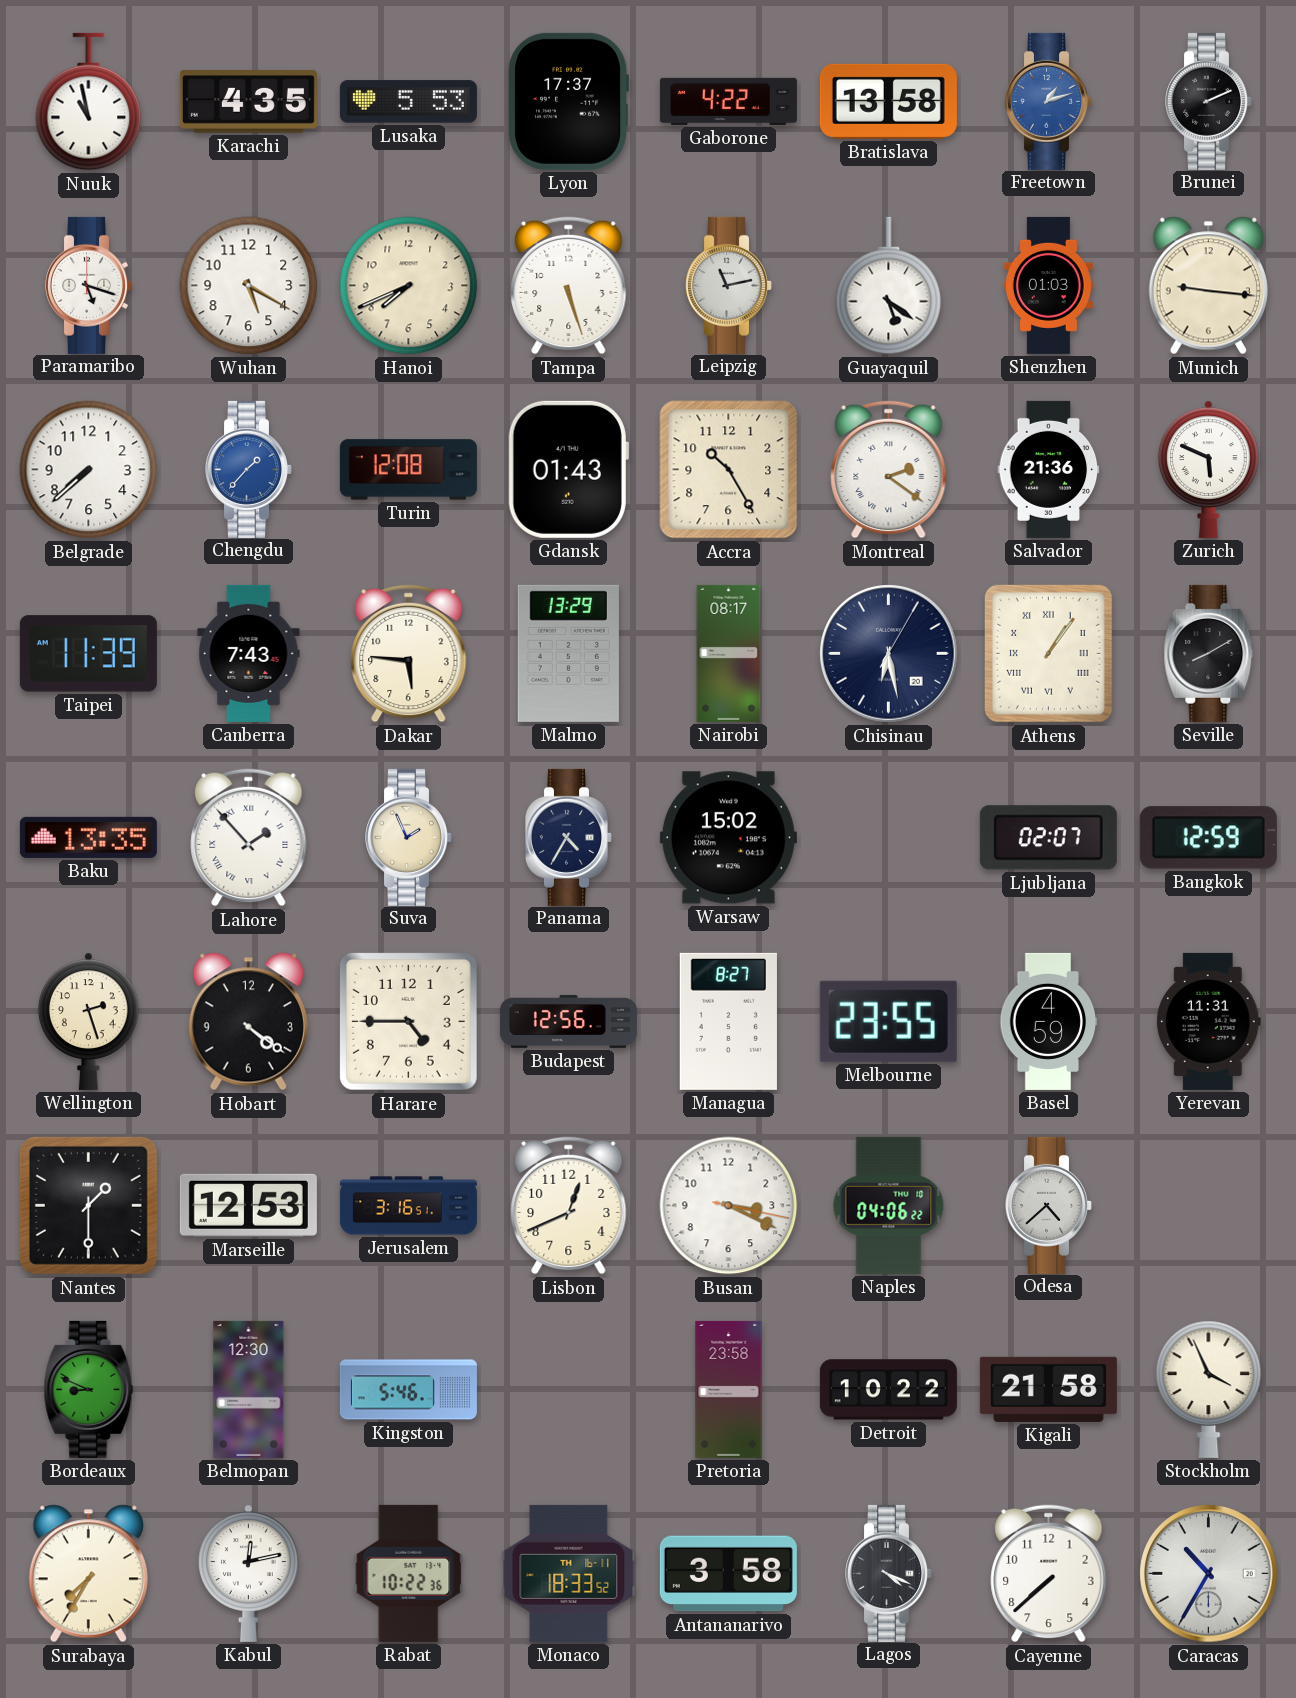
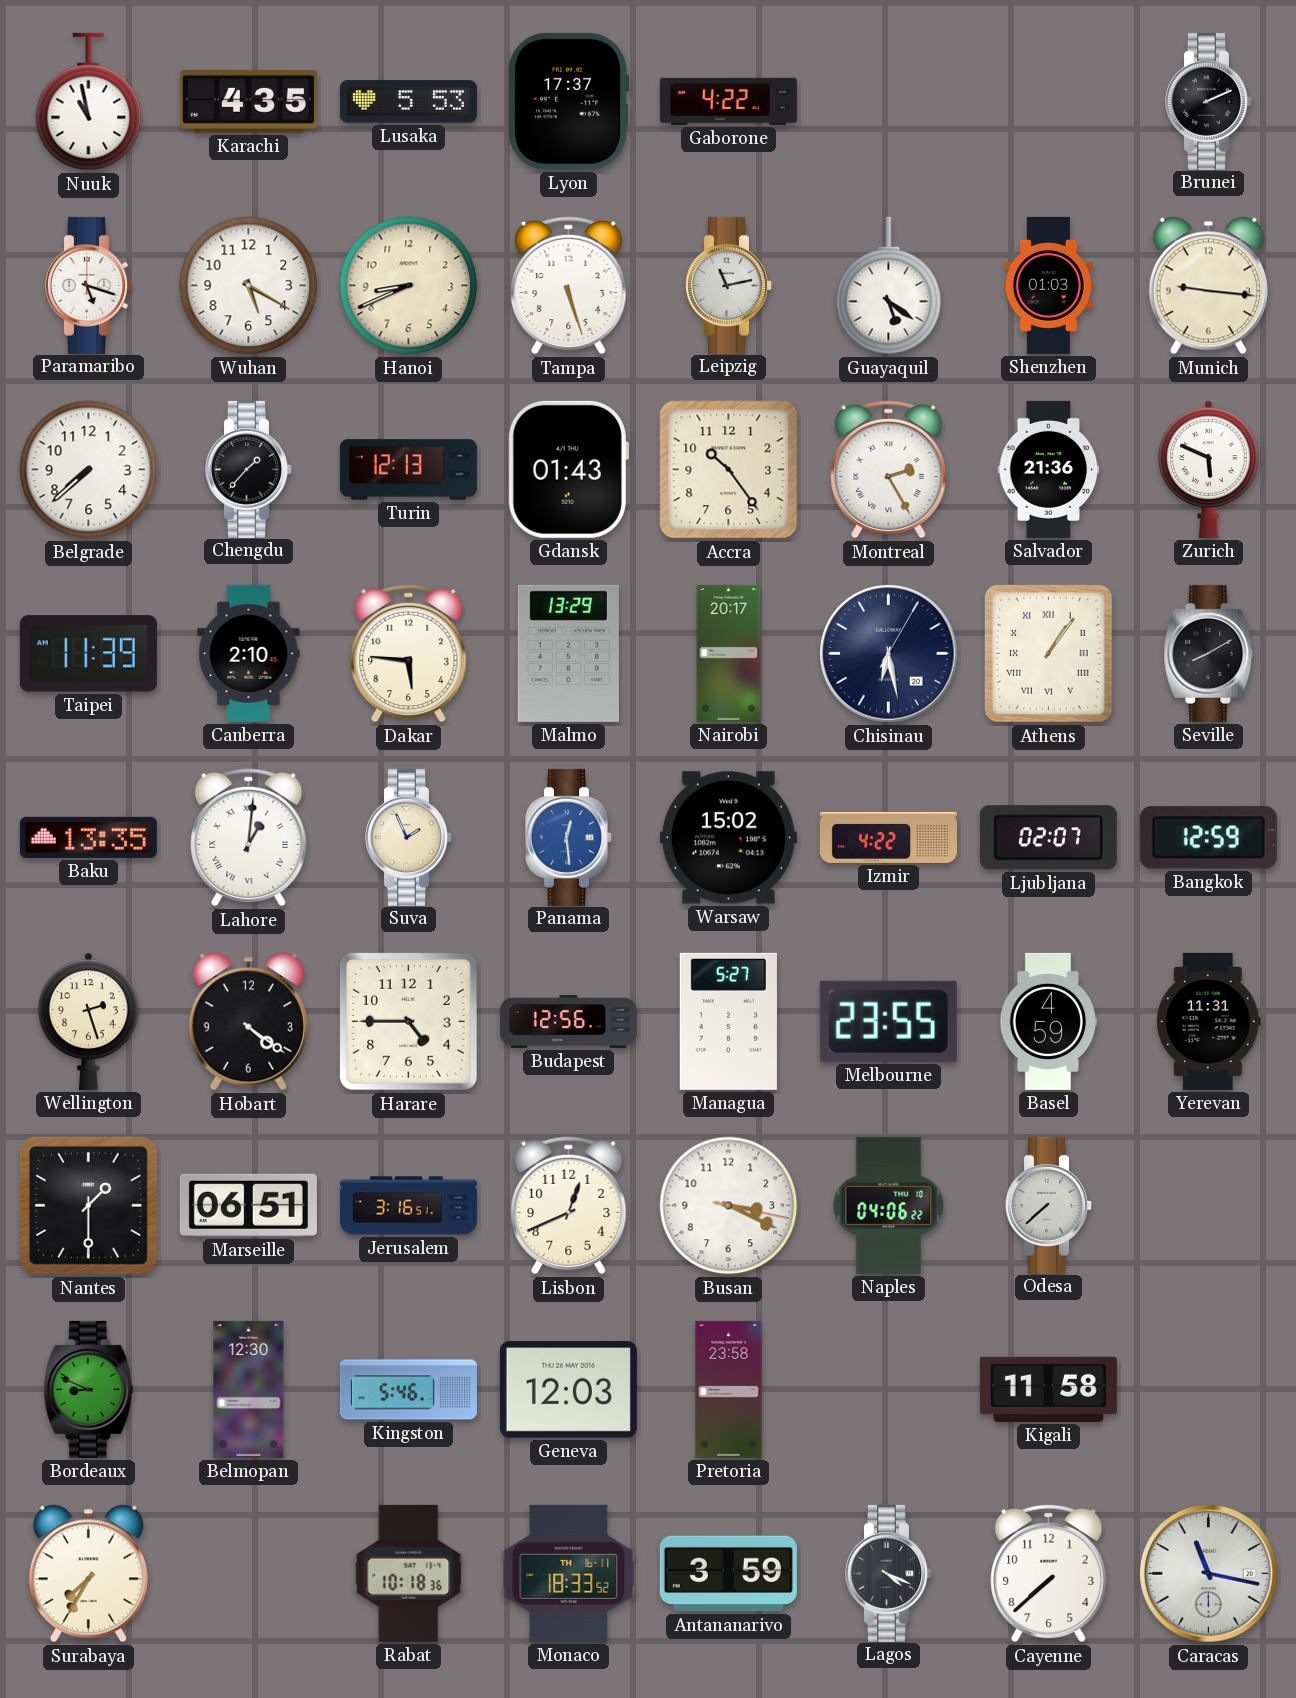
Bratislava: 13:58 -> none
Freetown: 1:12 -> none
Hanoi: 7:41 -> 8:41
Chengdu dial: blue -> black
Turin: 12:08 -> 12:13
Accra: 10:25 -> 10:24
Montreal: 2:21 -> 2:25
Canberra: 7:43 -> 2:10
Nairobi: 08:17 -> 20:17
Lahore: 1:53 -> 1:01
Panama: 4:35 -> 12:29
Panama dial: navy -> blue
Izmir: none -> 4:22
Managua: 8:27 -> 5:27
Marseille: 12:53 -> 06:51
Odesa: 4:38 -> 7:38
Geneva: none -> 12:03
Detroit: 10:22 -> none
Kigali: 21:58 -> 11:58
Stockholm: 3:56 -> none
Kabul: 12:13 -> none
Rabat: 10:22 -> 10:18
Antananarivo: 3:58 -> 3:59
Caracas: 10:35 -> 11:17
